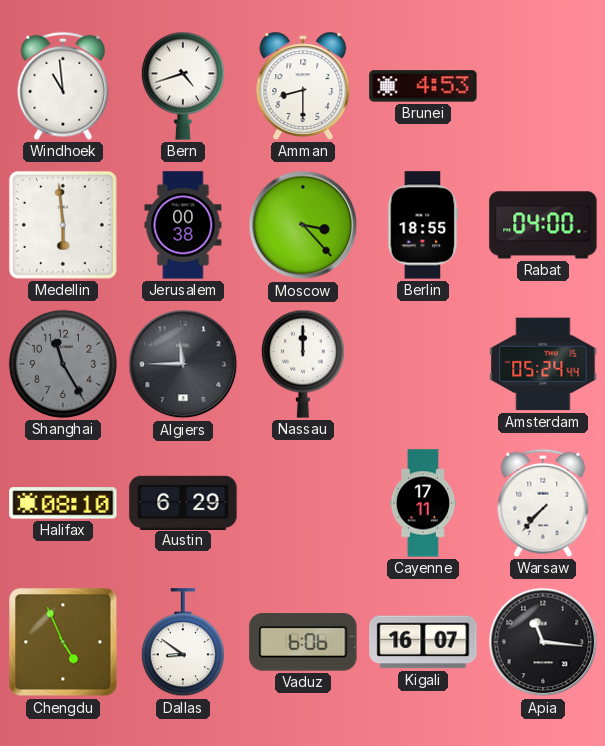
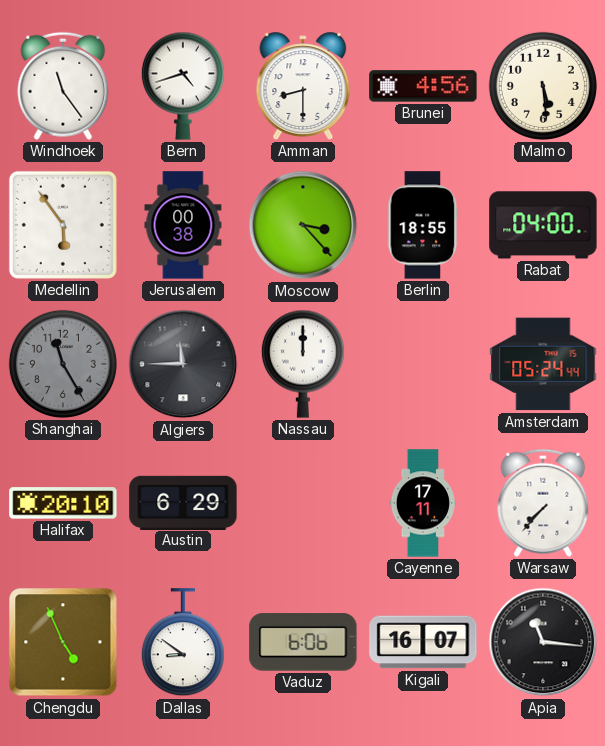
Windhoek: 10:59 -> 11:24
Brunei: 4:53 -> 4:56
Malmo: none -> 5:29
Medellin: 5:59 -> 5:54
Halifax: 08:10 -> 20:10
